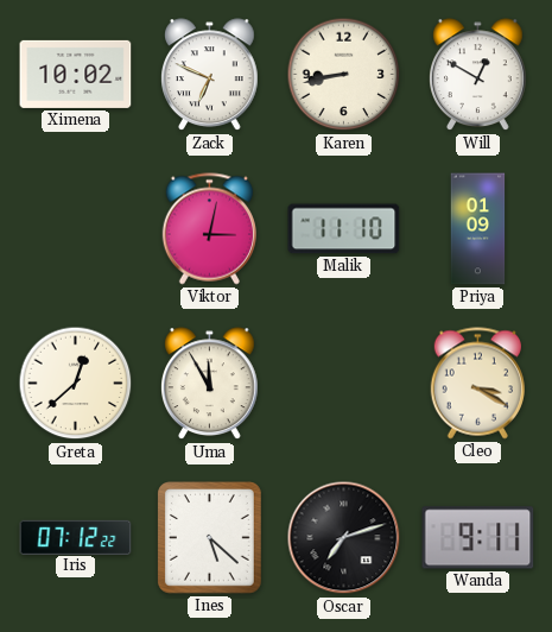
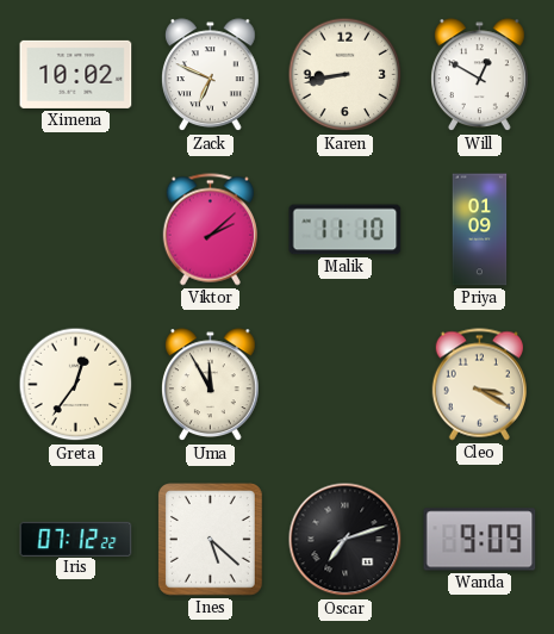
Viktor: 3:02 -> 2:08
Greta: 12:38 -> 12:36
Wanda: 9:11 -> 9:09
